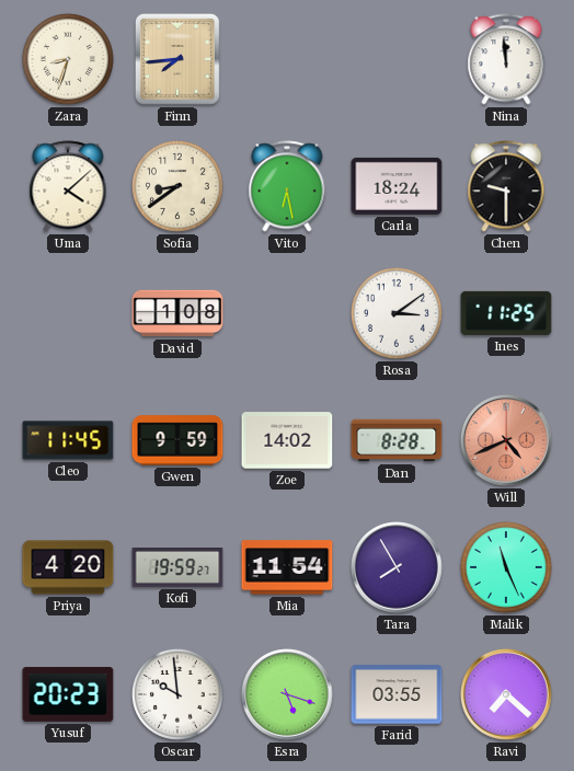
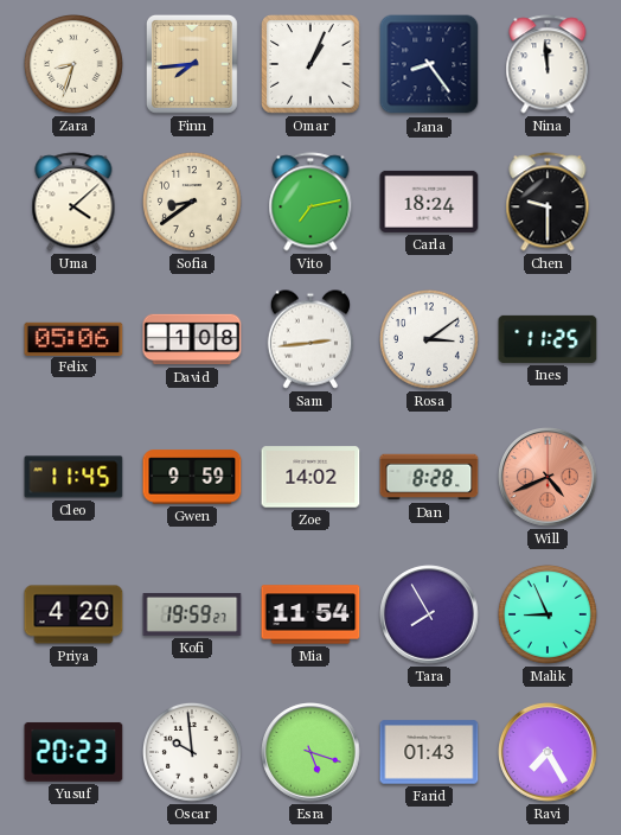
Omar: none -> 1:04
Jana: none -> 8:24
Vito: 6:28 -> 7:13
Felix: none -> 05:06
Sam: none -> 2:44
Malik: 11:26 -> 8:56
Farid: 03:55 -> 01:43
Ravi: 7:22 -> 7:25
